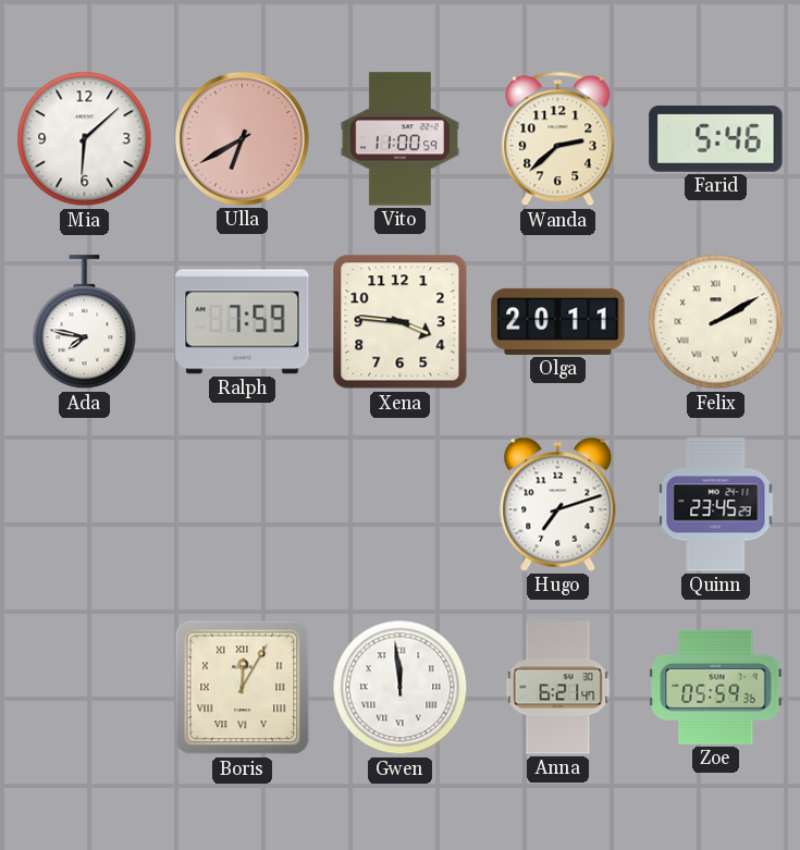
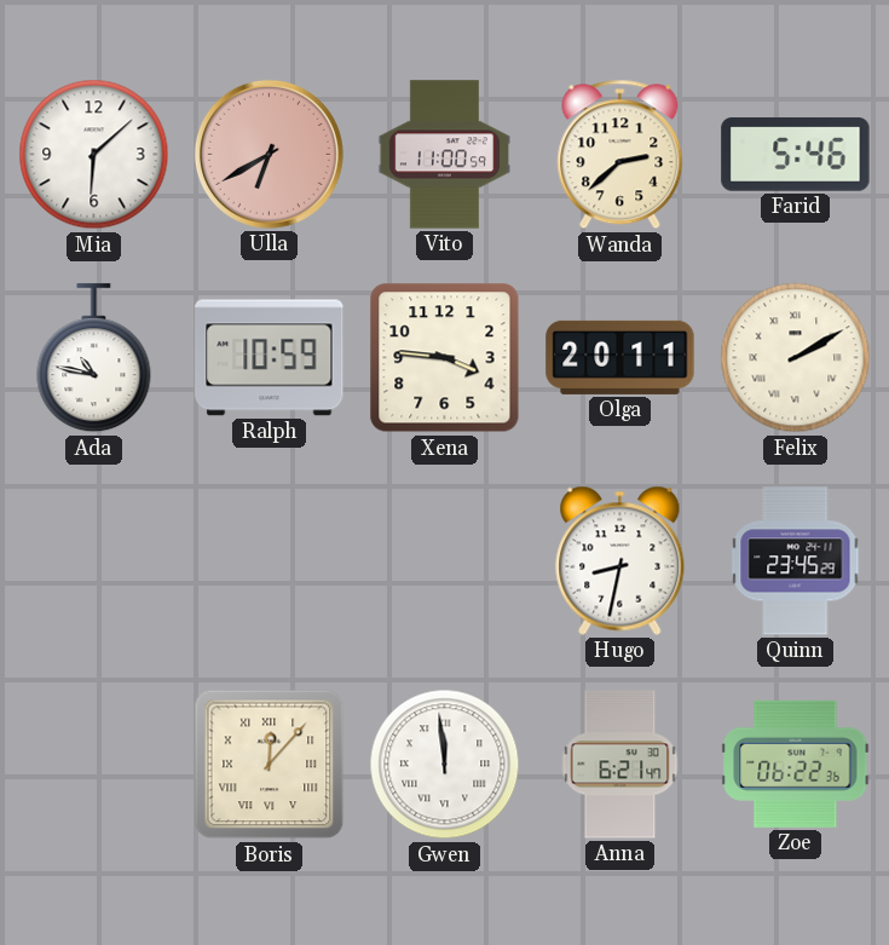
Ada: 7:47 -> 10:47
Ralph: 7:59 -> 10:59
Hugo: 7:12 -> 8:32
Boris: 12:05 -> 12:07
Zoe: 05:59 -> 06:22
